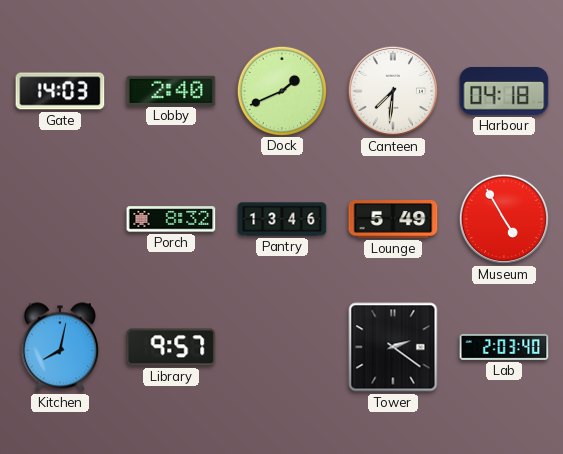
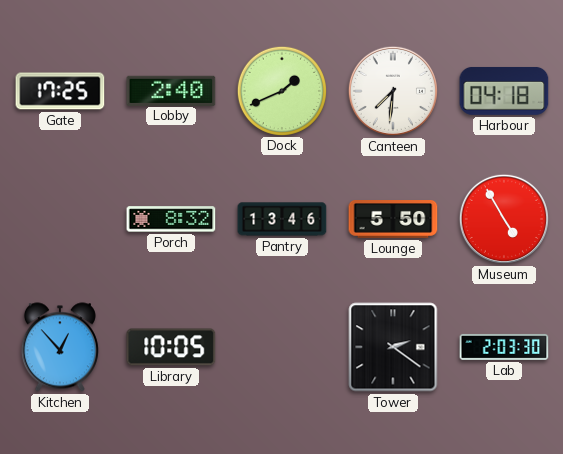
Gate: 14:03 -> 17:25
Lounge: 5:49 -> 5:50
Kitchen: 8:02 -> 12:53
Library: 9:57 -> 10:05
Lab: 2:03:40 -> 2:03:30
